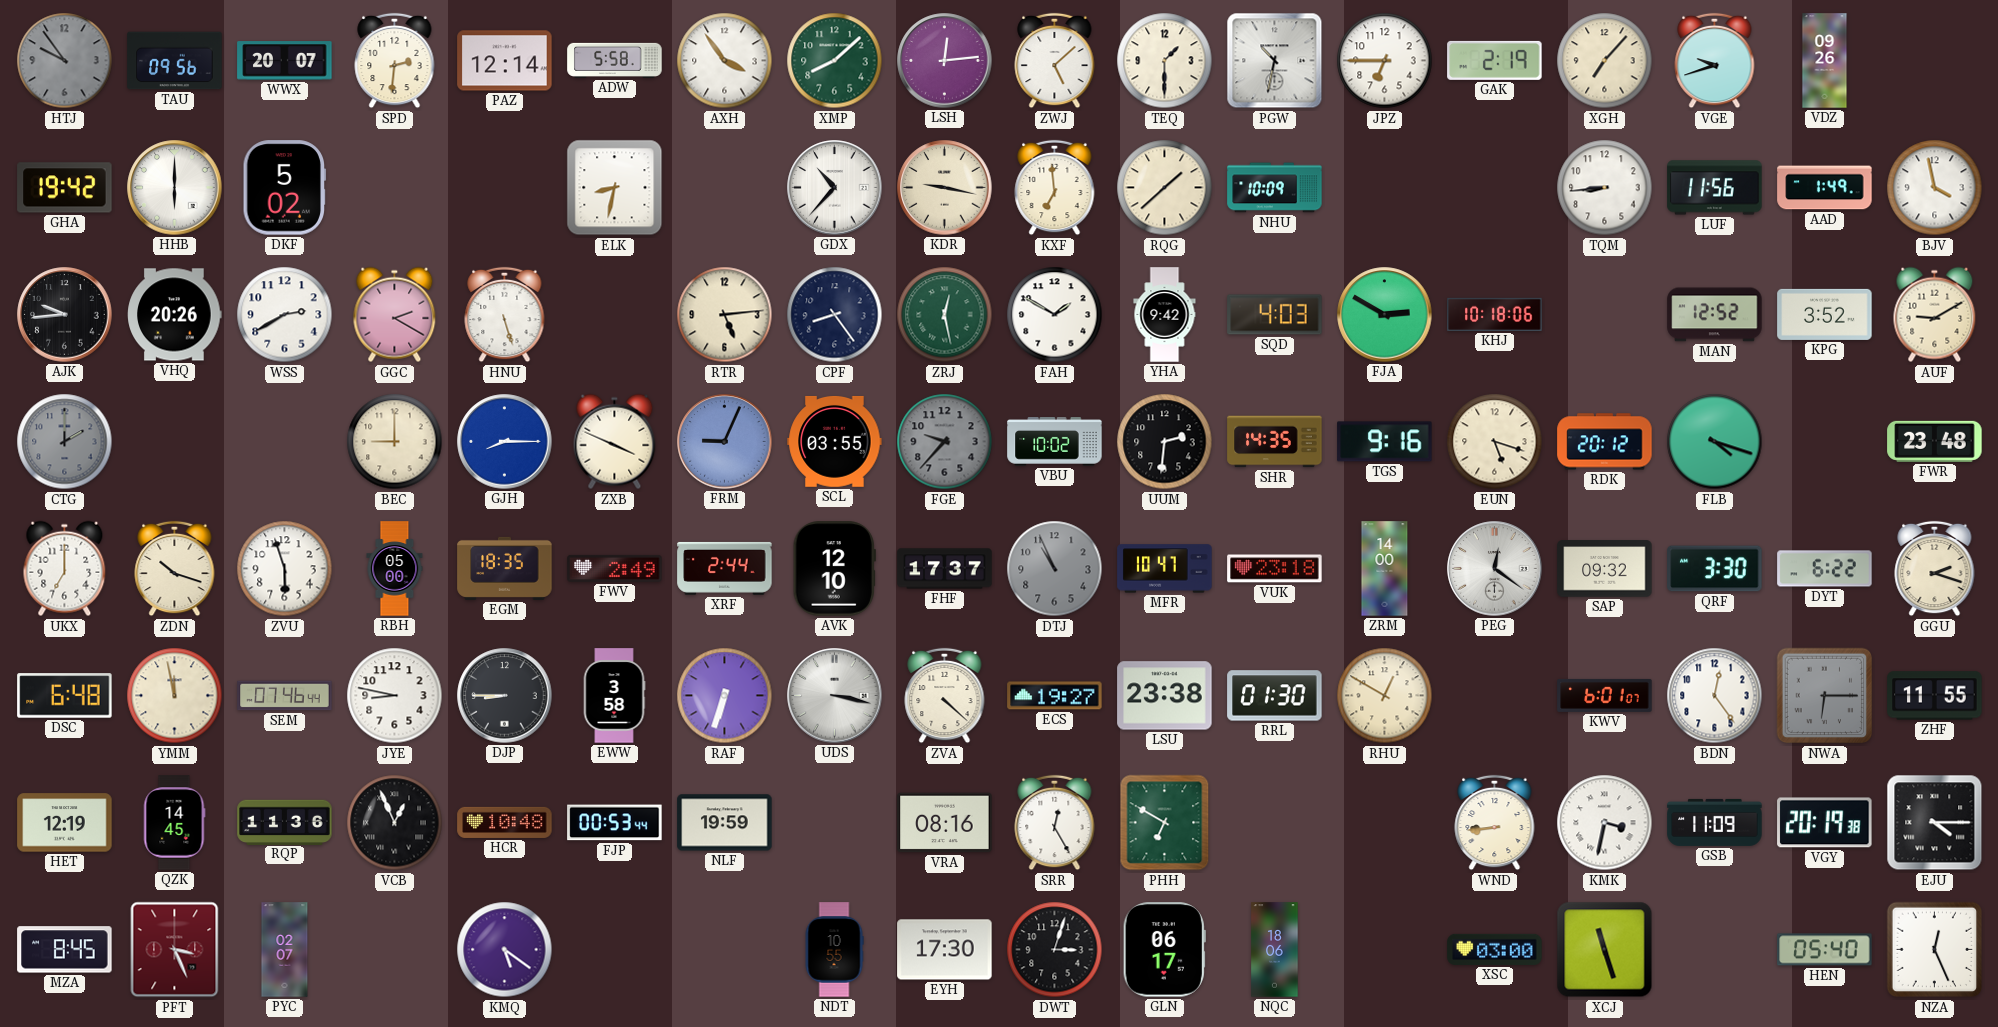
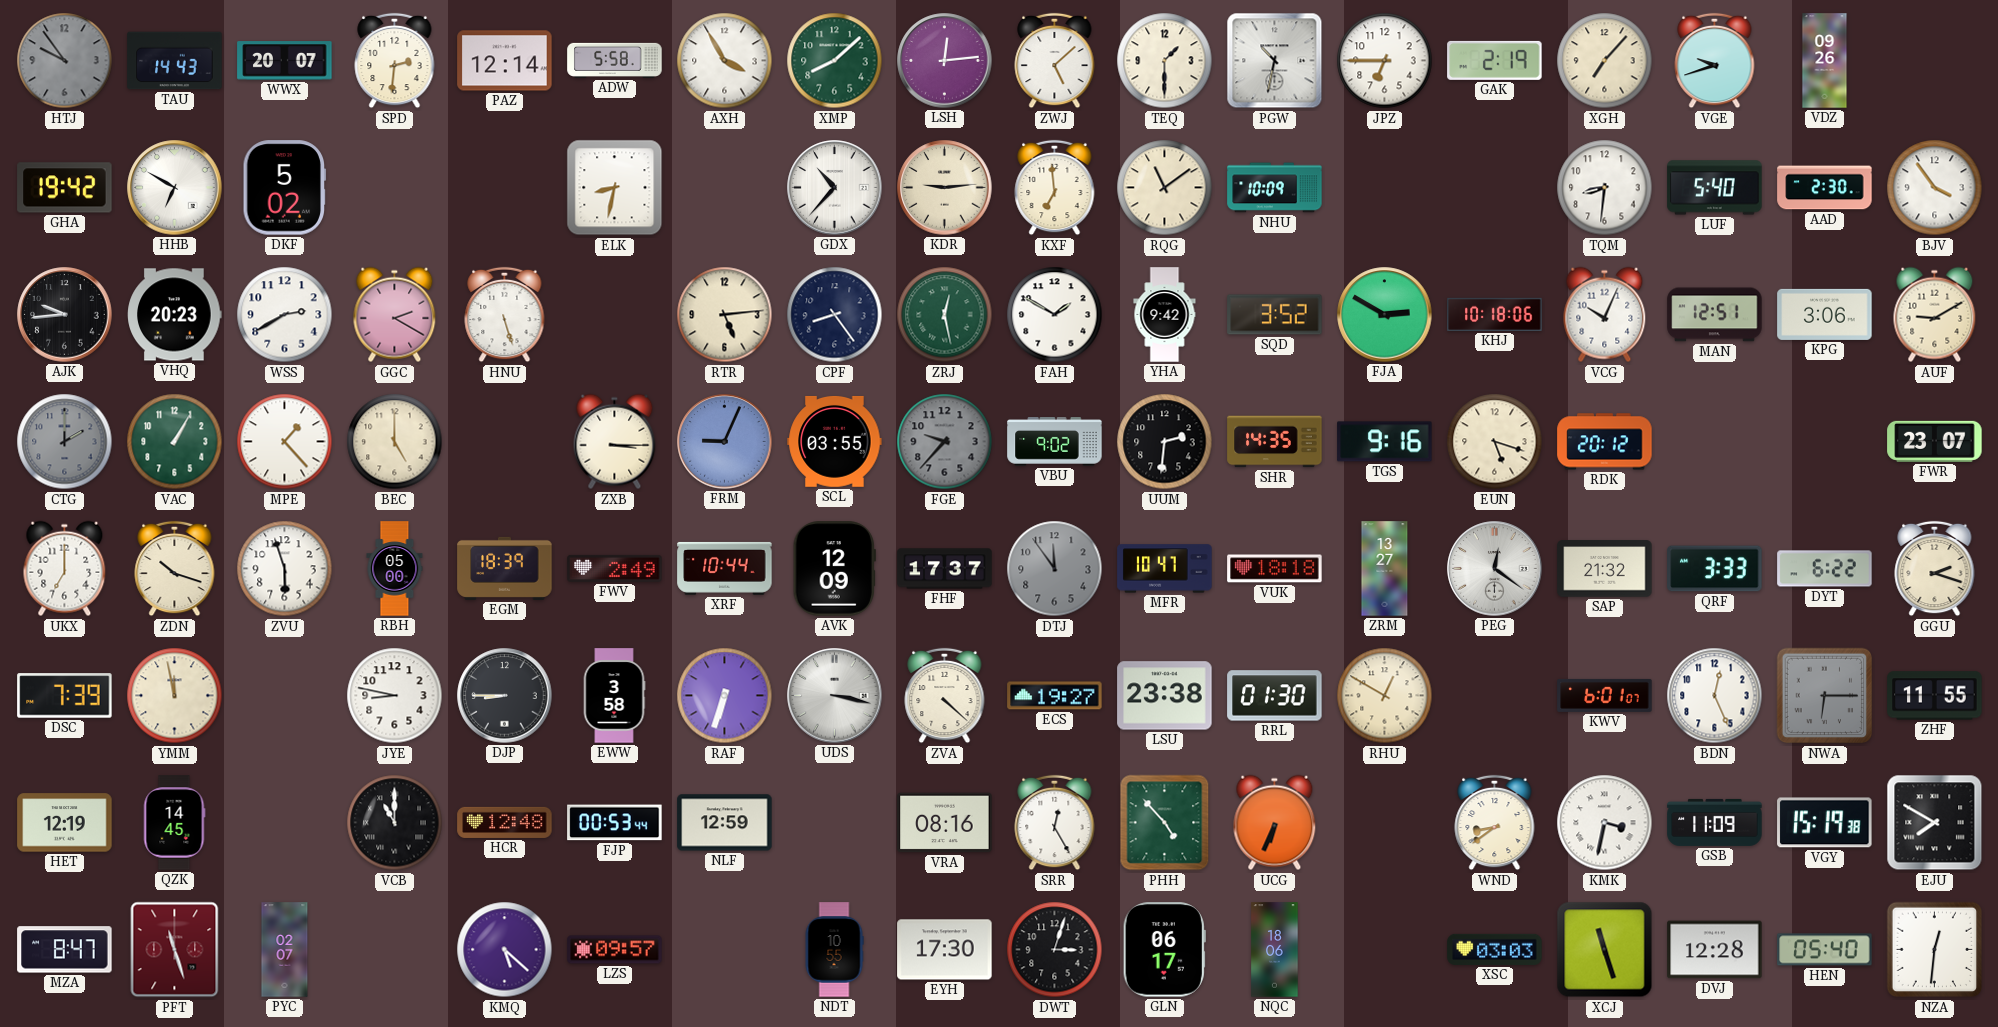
TAU: 09:56 -> 14:43
AXH: 3:54 -> 3:55
HHB: 6:00 -> 6:50
KDR: 9:17 -> 9:14
RQG: 1:38 -> 11:09
TQM: 8:44 -> 8:31
LUF: 11:56 -> 5:40
AAD: 1:49 -> 2:30
BJV: 3:58 -> 3:54
VHQ: 20:26 -> 20:23
SQD: 4:03 -> 3:52
VCG: none -> 10:04
MAN: 12:52 -> 12:51
KPG: 3:52 -> 3:06
VAC: none -> 1:05
MPE: none -> 1:23
BEC: 9:00 -> 5:00
GJH: 8:15 -> none
ZXB: 3:49 -> 3:15
VBU: 10:02 -> 9:02
FLB: 4:18 -> none
FWR: 23:48 -> 23:07
EGM: 18:35 -> 18:39
XRF: 2:44 -> 10:44
AVK: 12:10 -> 12:09
DTJ: 10:56 -> 11:54
VUK: 23:18 -> 18:18
ZRM: 14:00 -> 13:27
SAP: 09:32 -> 21:32
QRF: 3:30 -> 3:33
DSC: 6:48 -> 7:39
SEM: 07:46 -> none
BDN: 12:24 -> 12:26
RQP: 11:36 -> none
VCB: 12:56 -> 11:00
HCR: 10:48 -> 12:48
NLF: 19:59 -> 12:59
PHH: 6:50 -> 4:53
UCG: none -> 6:34
WND: 8:44 -> 8:39
VGY: 20:19 -> 15:19
EJU: 4:15 -> 7:50
MZA: 8:45 -> 8:47
PFT: 3:26 -> 11:27
KMQ: 5:21 -> 5:22
LZS: none -> 09:57
XSC: 03:00 -> 03:03
DVJ: none -> 12:28
NZA: 12:26 -> 12:31
